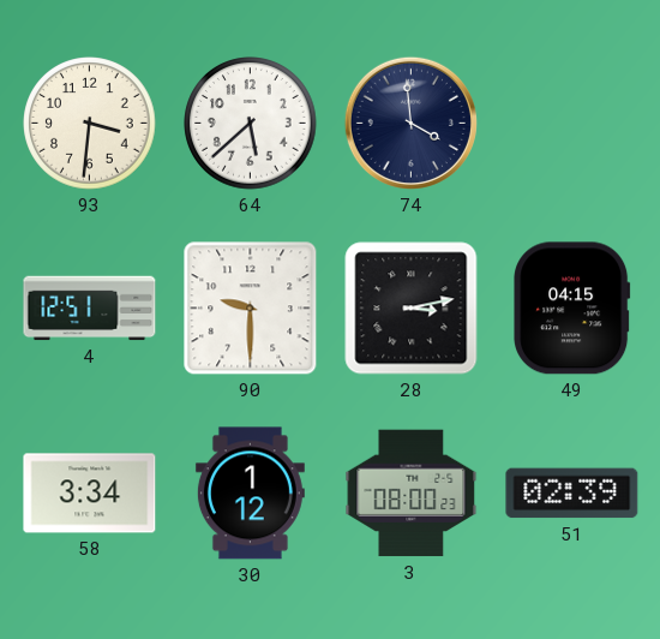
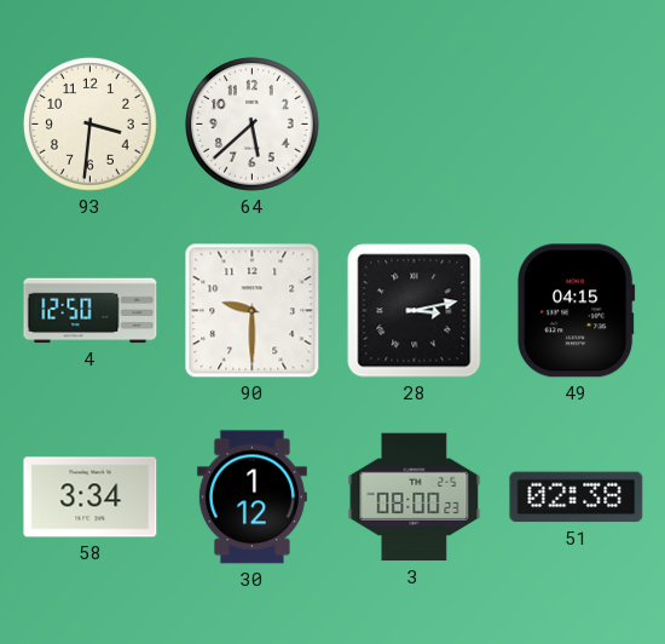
74: 3:59 -> none
4: 12:51 -> 12:50
51: 02:39 -> 02:38
